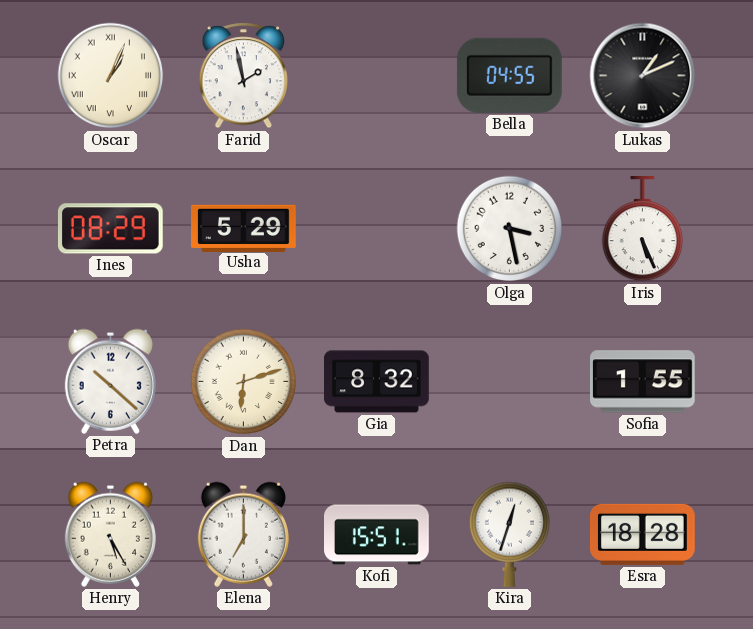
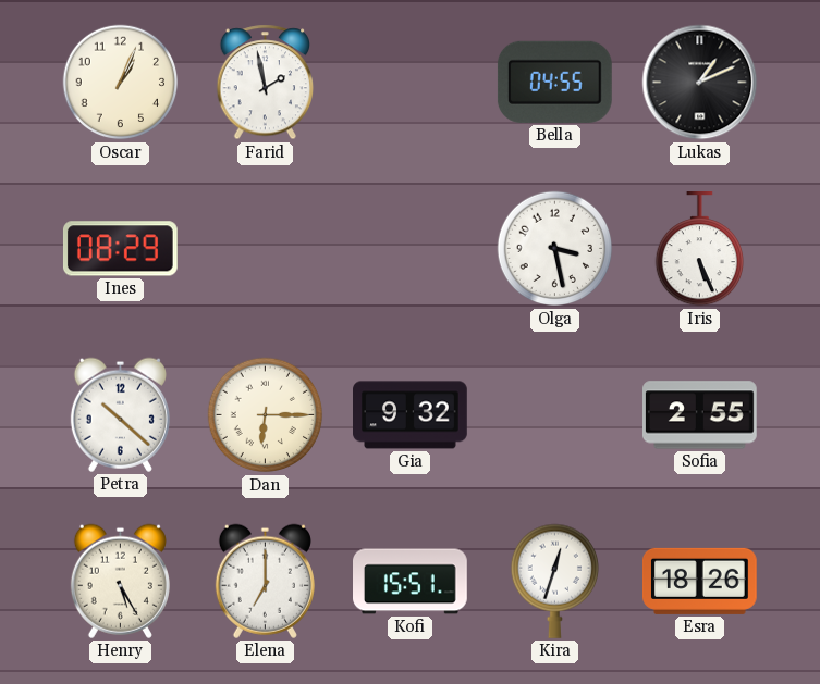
Oscar numerals: Roman -> Arabic
Usha: 5:29 -> none
Dan: 6:12 -> 6:15
Gia: 8:32 -> 9:32
Sofia: 1:55 -> 2:55
Esra: 18:28 -> 18:26
